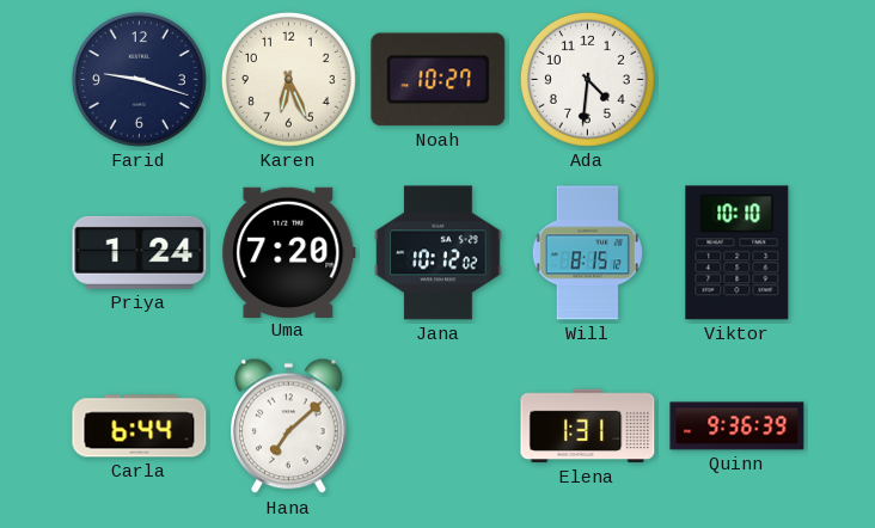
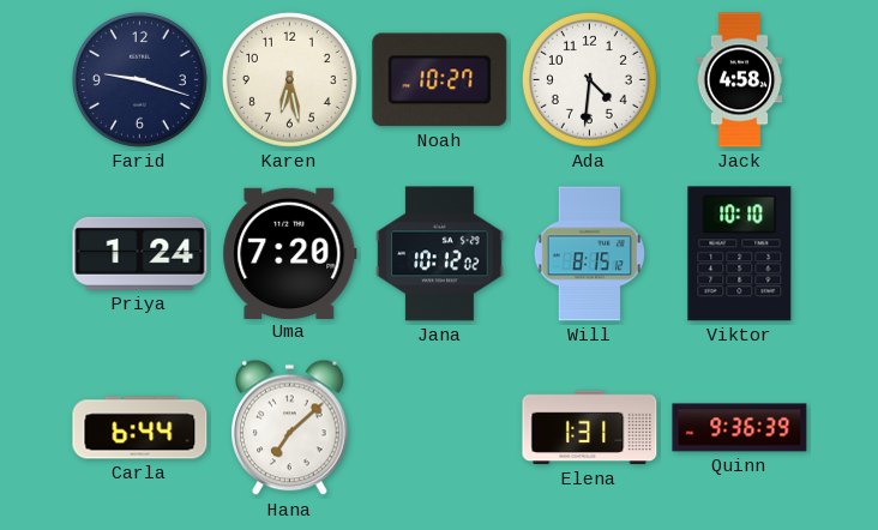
Karen: 6:26 -> 6:28
Jack: none -> 4:58
